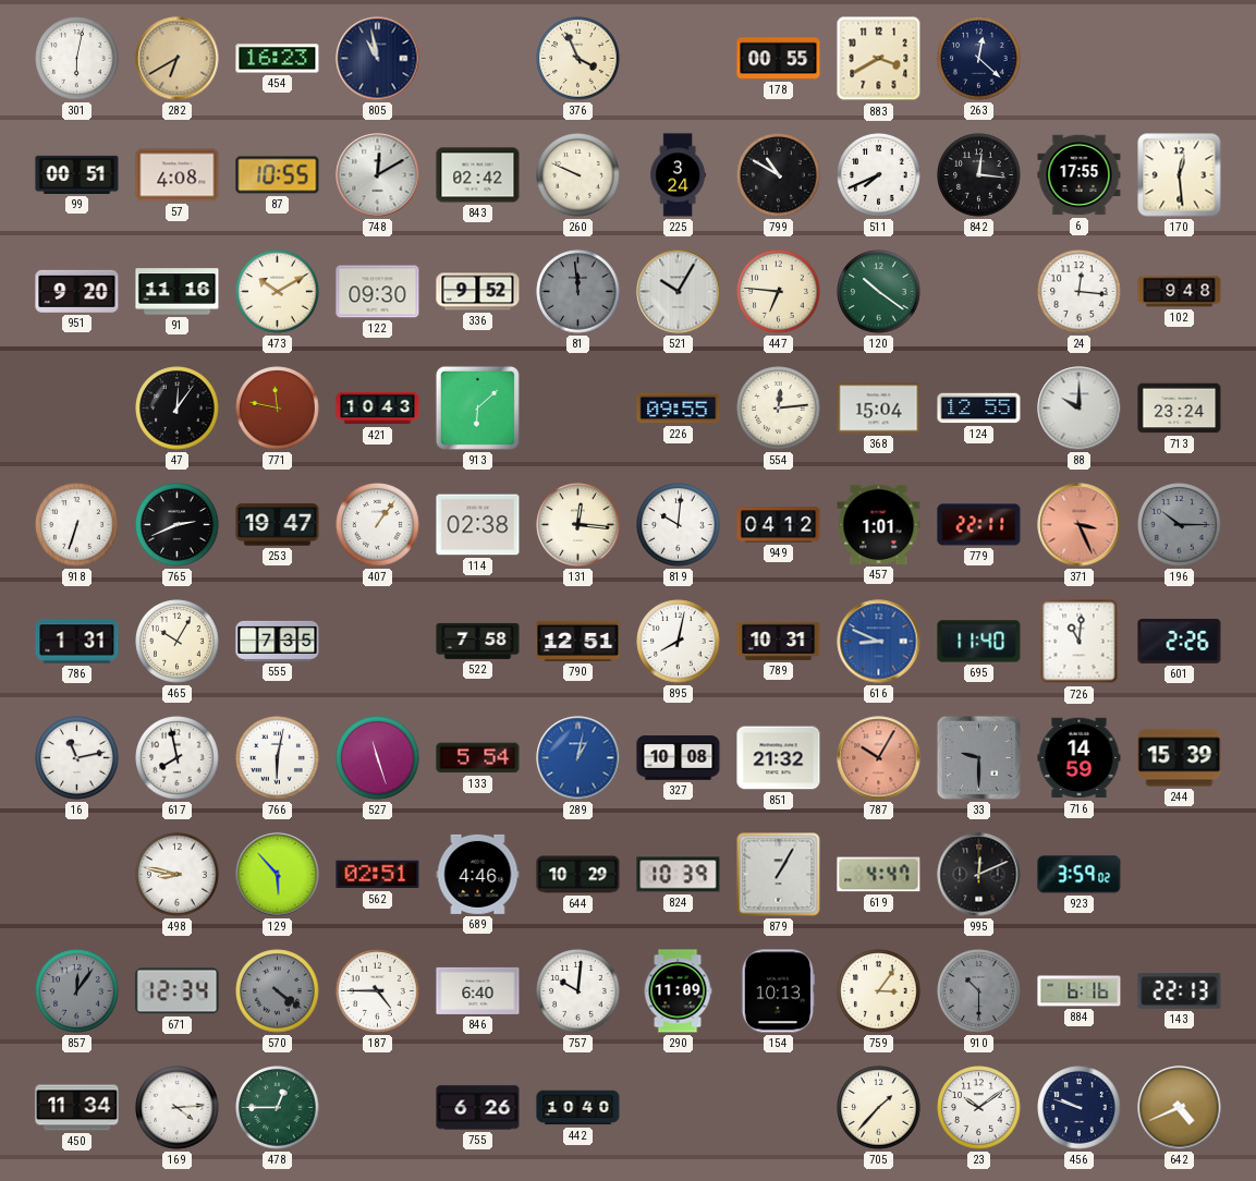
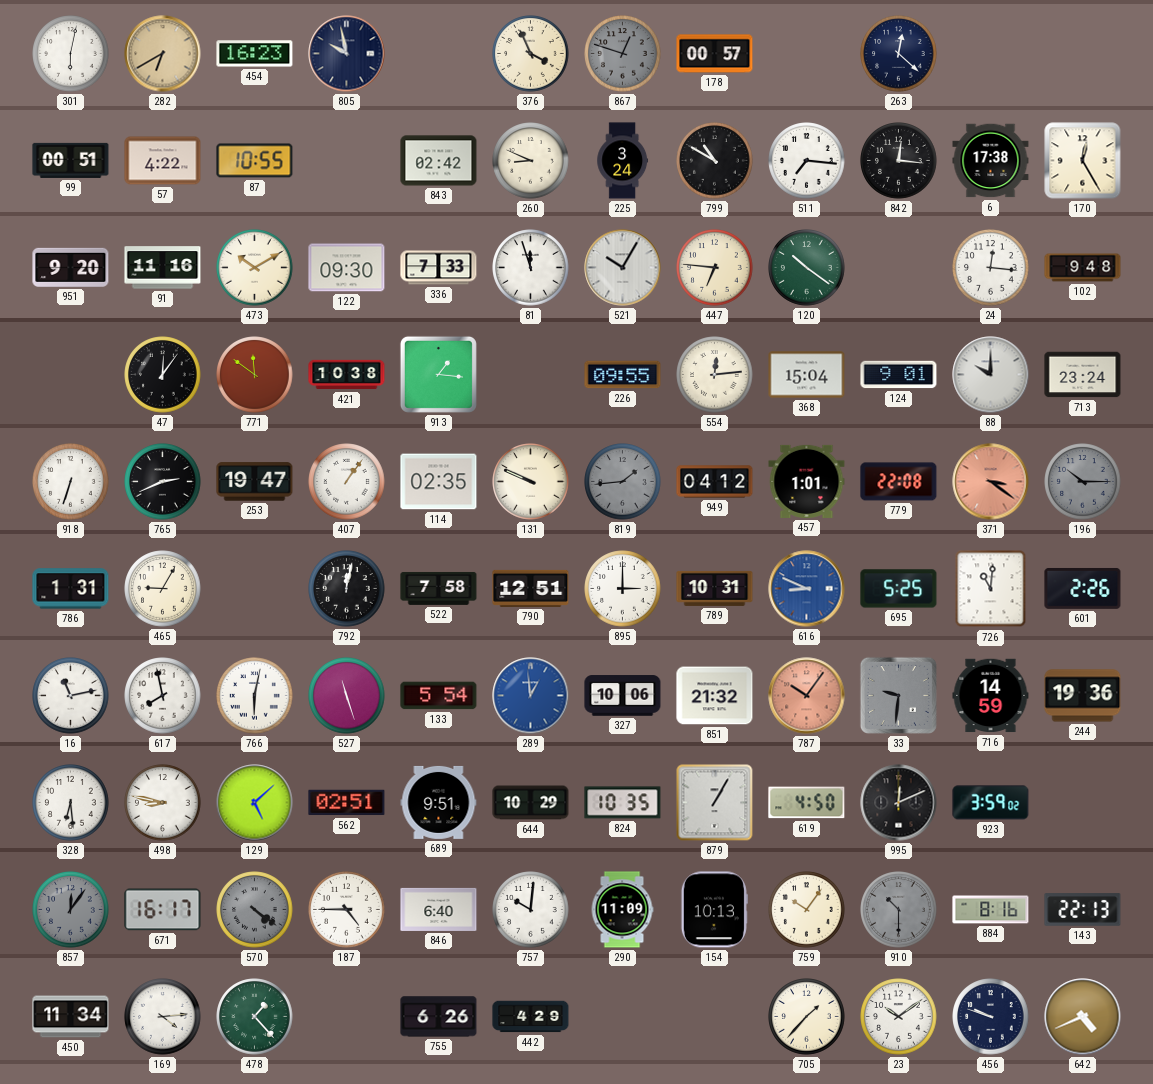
805: 10:58 -> 9:58
867: none -> 12:48
178: 00:55 -> 00:57
883: 3:40 -> none
57: 4:08 -> 4:22
748: 12:10 -> none
260: 9:49 -> 8:49
511: 7:41 -> 7:16
6: 17:55 -> 17:38
170: 12:29 -> 12:25
336: 9:52 -> 7:33
81: 11:59 -> 11:57
81 dial: grey -> white
771: 11:47 -> 11:51
421: 10:43 -> 10:38
913: 6:08 -> 1:16
124: 12:55 -> 9:01
114: 02:38 -> 02:35
131: 12:16 -> 9:49
819: 10:01 -> 1:44
819 dial: white -> grey
779: 22:11 -> 22:08
371: 3:26 -> 3:21
465: 10:05 -> 9:05
555: 7:35 -> none
792: none -> 12:02
895: 8:02 -> 3:00
695: 11:40 -> 5:25
289: 1:02 -> 12:59
327: 10:08 -> 10:06
787: 10:05 -> 10:06
33: 9:30 -> 9:31
244: 15:39 -> 19:36
328: none -> 6:29
129: 5:53 -> 5:08
689: 4:46 -> 9:51
824: 10:39 -> 10:35
619: 4:47 -> 4:50
671: 12:34 -> 16:17
759: 3:06 -> 10:06
884: 6:16 -> 8:16
478: 12:45 -> 1:23
442: 10:40 -> 4:29
